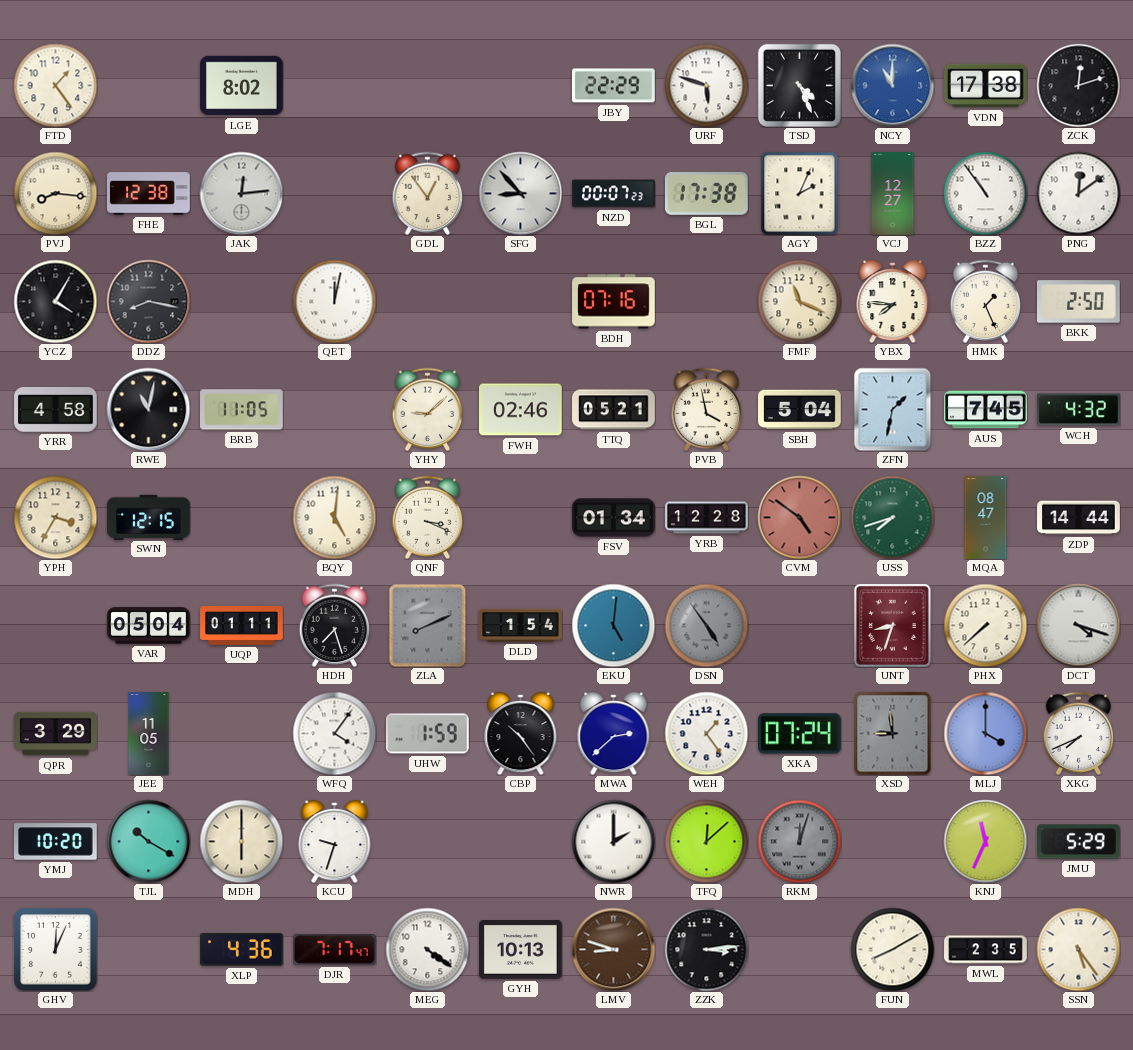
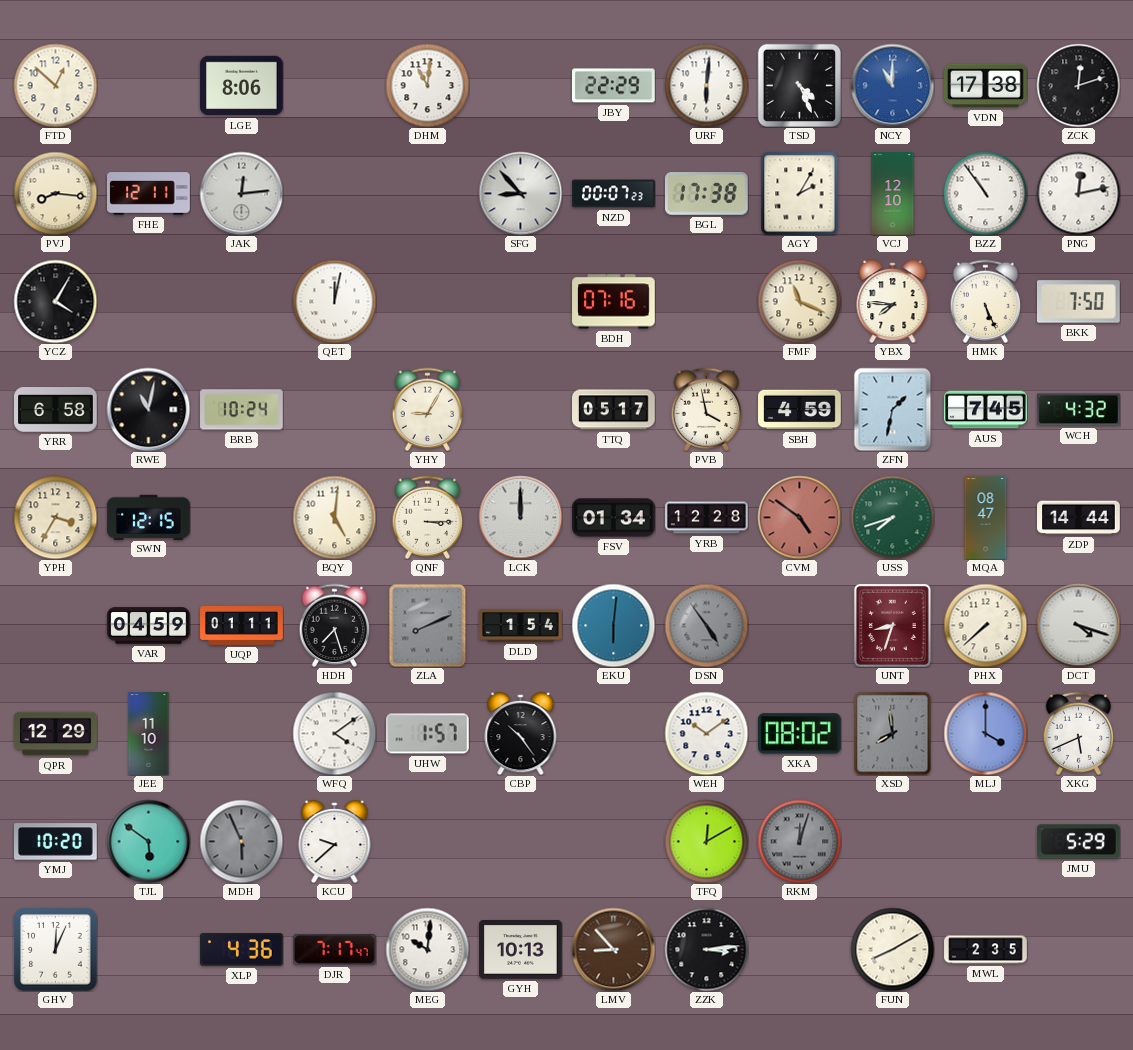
FTD: 1:24 -> 12:52
LGE: 8:02 -> 8:06
DHM: none -> 11:01
URF: 5:48 -> 6:01
FHE: 12:38 -> 12:11
GDL: 12:54 -> none
AGY: 2:04 -> 2:05
VCJ: 12:27 -> 12:10
PNG: 12:09 -> 12:13
DDZ: 8:17 -> none
HMK: 1:26 -> 5:26
BKK: 2:50 -> 7:50
YRR: 4:58 -> 6:58
BRB: 11:05 -> 10:24
YHY: 9:08 -> 9:05
FWH: 02:46 -> none
TTQ: 05:21 -> 05:17
SBH: 5:04 -> 4:59
QNF: 3:19 -> 3:15
LCK: none -> 12:00
VAR: 05:04 -> 04:59
EKU: 5:01 -> 6:01
QPR: 3:29 -> 12:29
JEE: 11:05 -> 11:10
WFQ: 4:06 -> 4:09
UHW: 1:59 -> 1:57
MWA: 2:38 -> none
WEH: 1:24 -> 10:09
XKA: 07:24 -> 08:02
XSD: 8:59 -> 7:59
XKG: 7:41 -> 5:41
TJL: 10:20 -> 5:51
MDH: 6:00 -> 5:56
MDH dial: cream -> grey
KCU: 9:33 -> 9:38
NWR: 2:00 -> none
TFQ: 12:08 -> 12:10
KNJ: 11:34 -> none
MEG: 4:21 -> 10:01
LMV: 8:48 -> 8:53
SSN: 5:24 -> none
